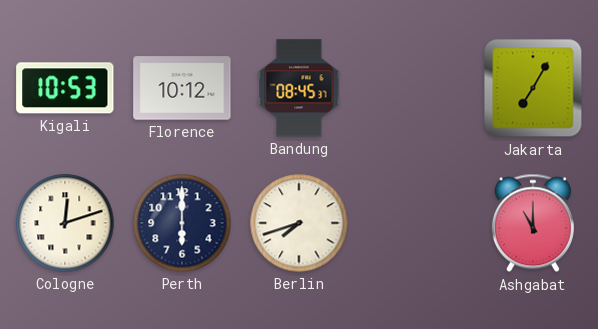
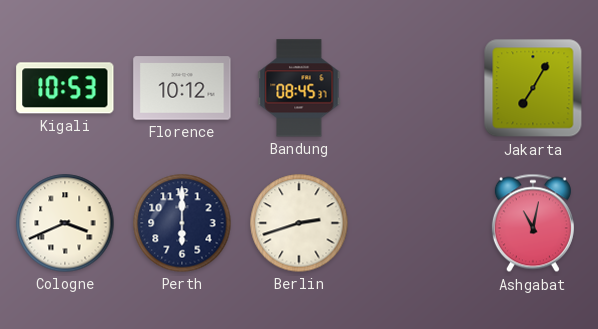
Cologne: 12:12 -> 3:41
Berlin: 7:42 -> 2:42
Ashgabat: 11:00 -> 11:02
